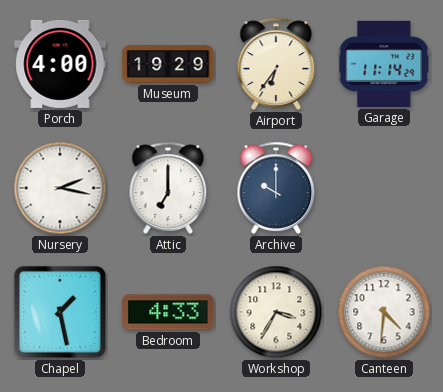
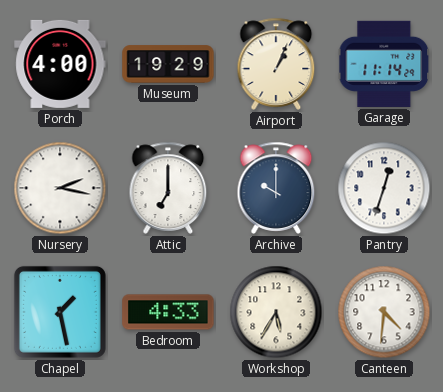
Airport: 6:36 -> 1:04
Pantry: none -> 12:33
Workshop: 3:35 -> 5:35
